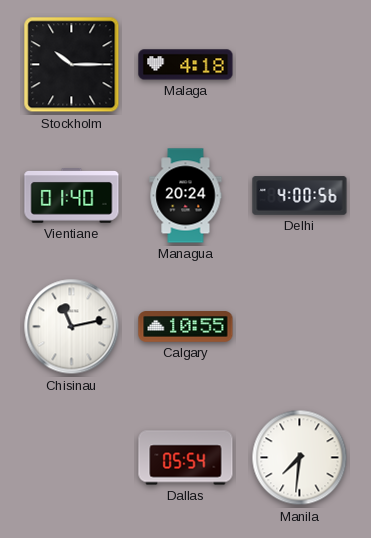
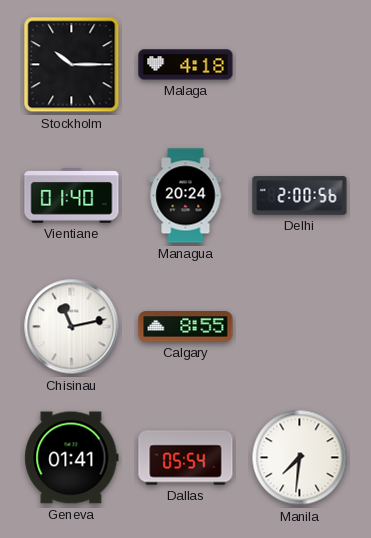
Delhi: 4:00 -> 2:00
Calgary: 10:55 -> 8:55
Geneva: none -> 01:41
